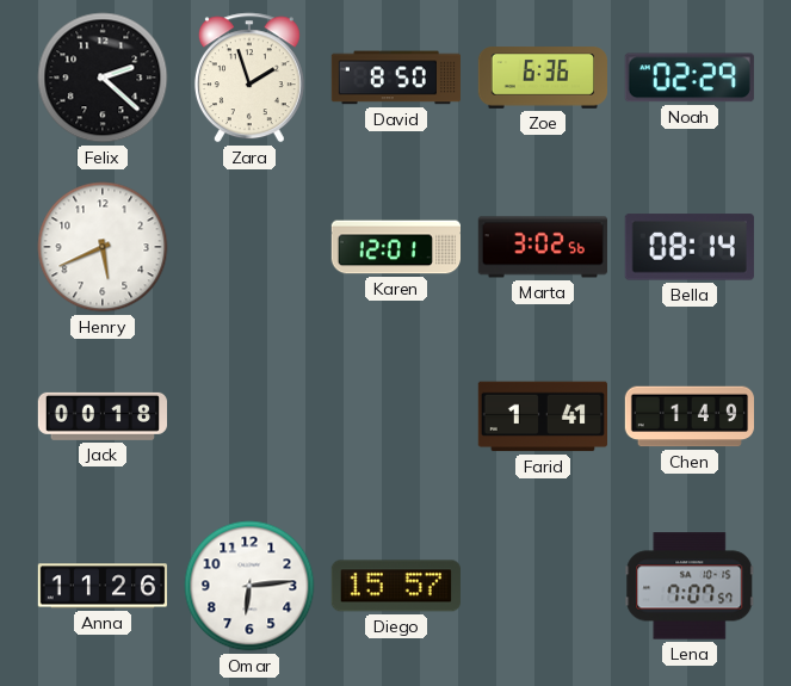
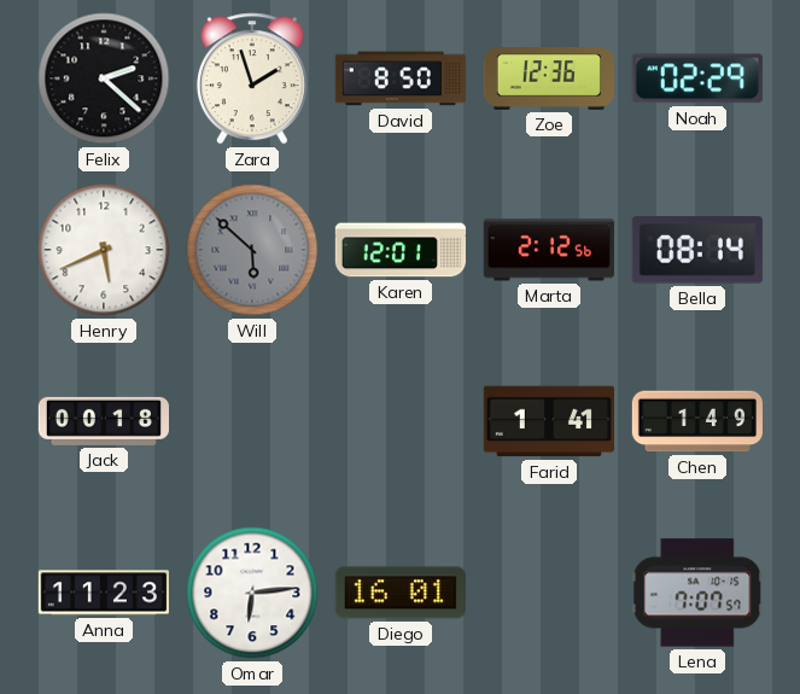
Zoe: 6:36 -> 12:36
Will: none -> 5:52
Marta: 3:02 -> 2:12
Anna: 11:26 -> 11:23
Diego: 15:57 -> 16:01
